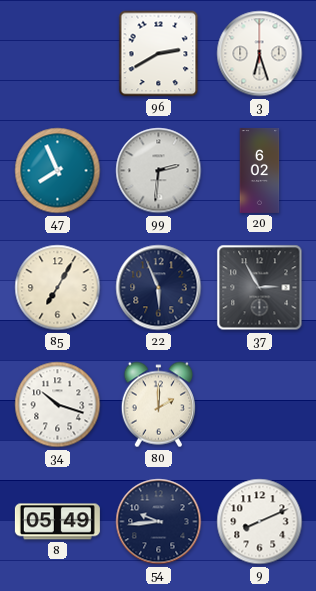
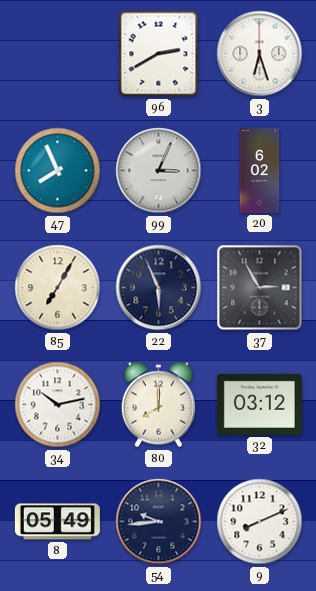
99: 2:31 -> 3:04
34: 10:18 -> 10:13
80: 2:00 -> 8:00
32: none -> 03:12
